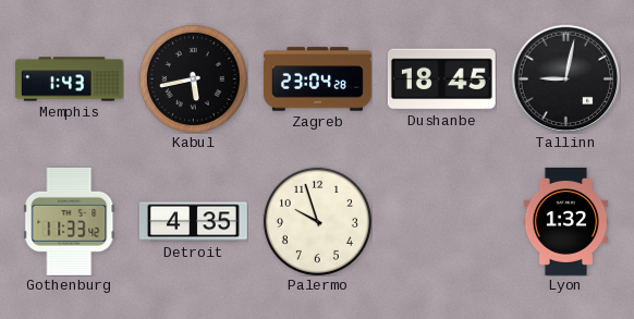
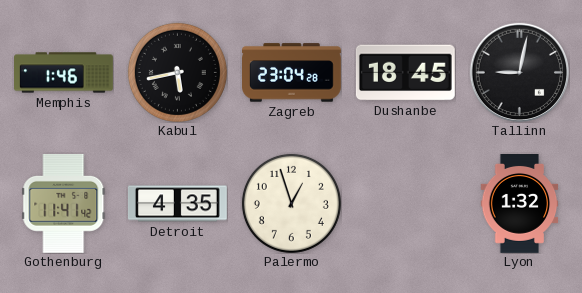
Memphis: 1:43 -> 1:46
Gothenburg: 11:33 -> 11:41
Palermo: 9:57 -> 12:57
